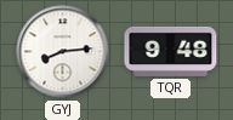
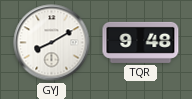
GYJ: 8:14 -> 8:10
